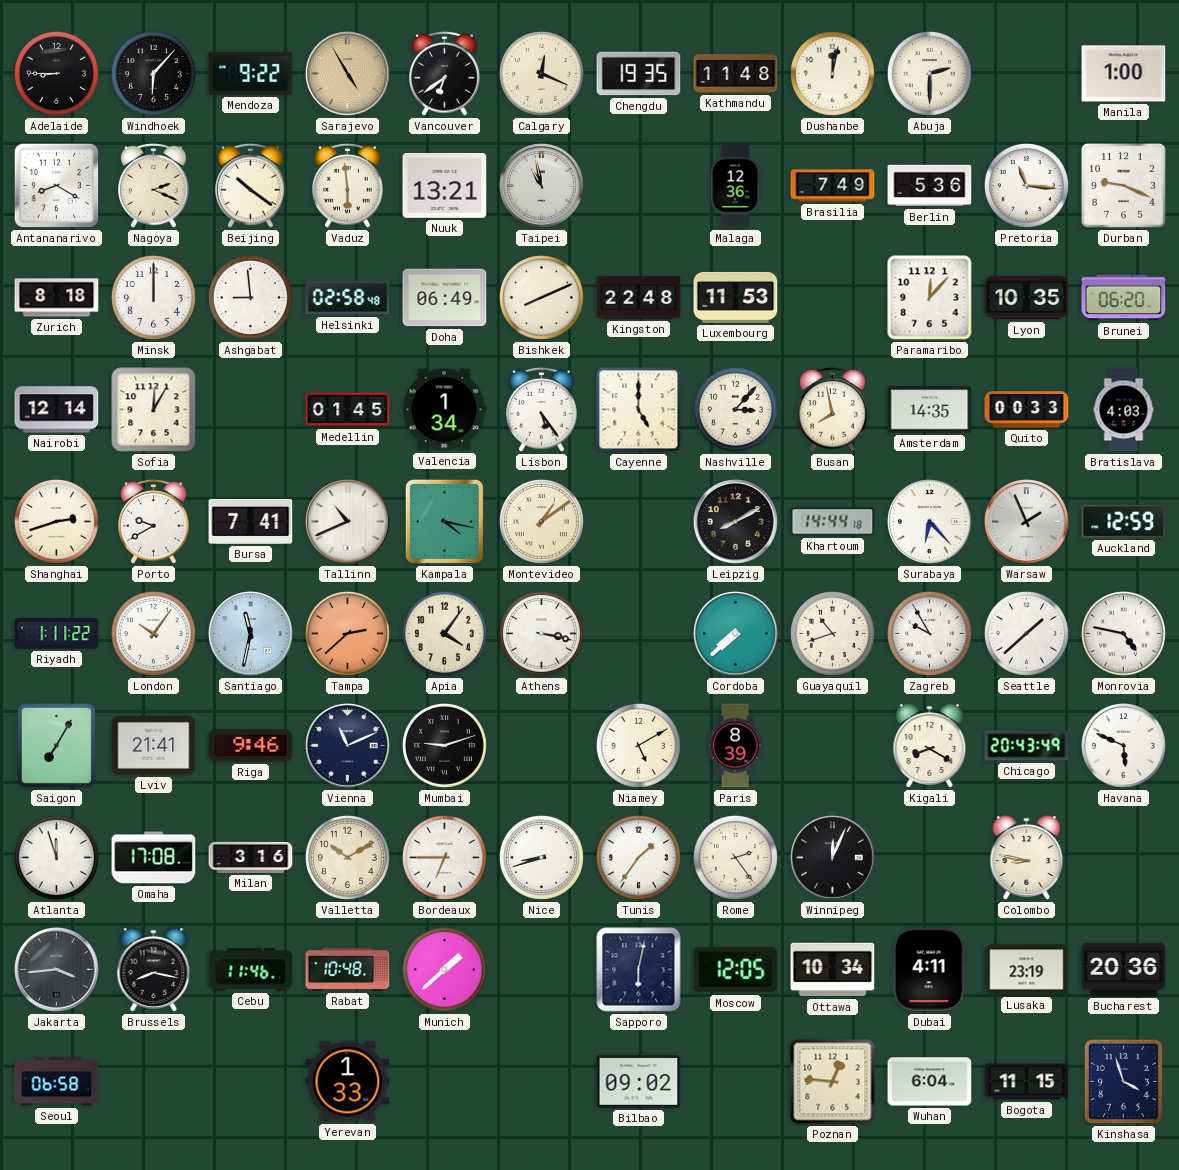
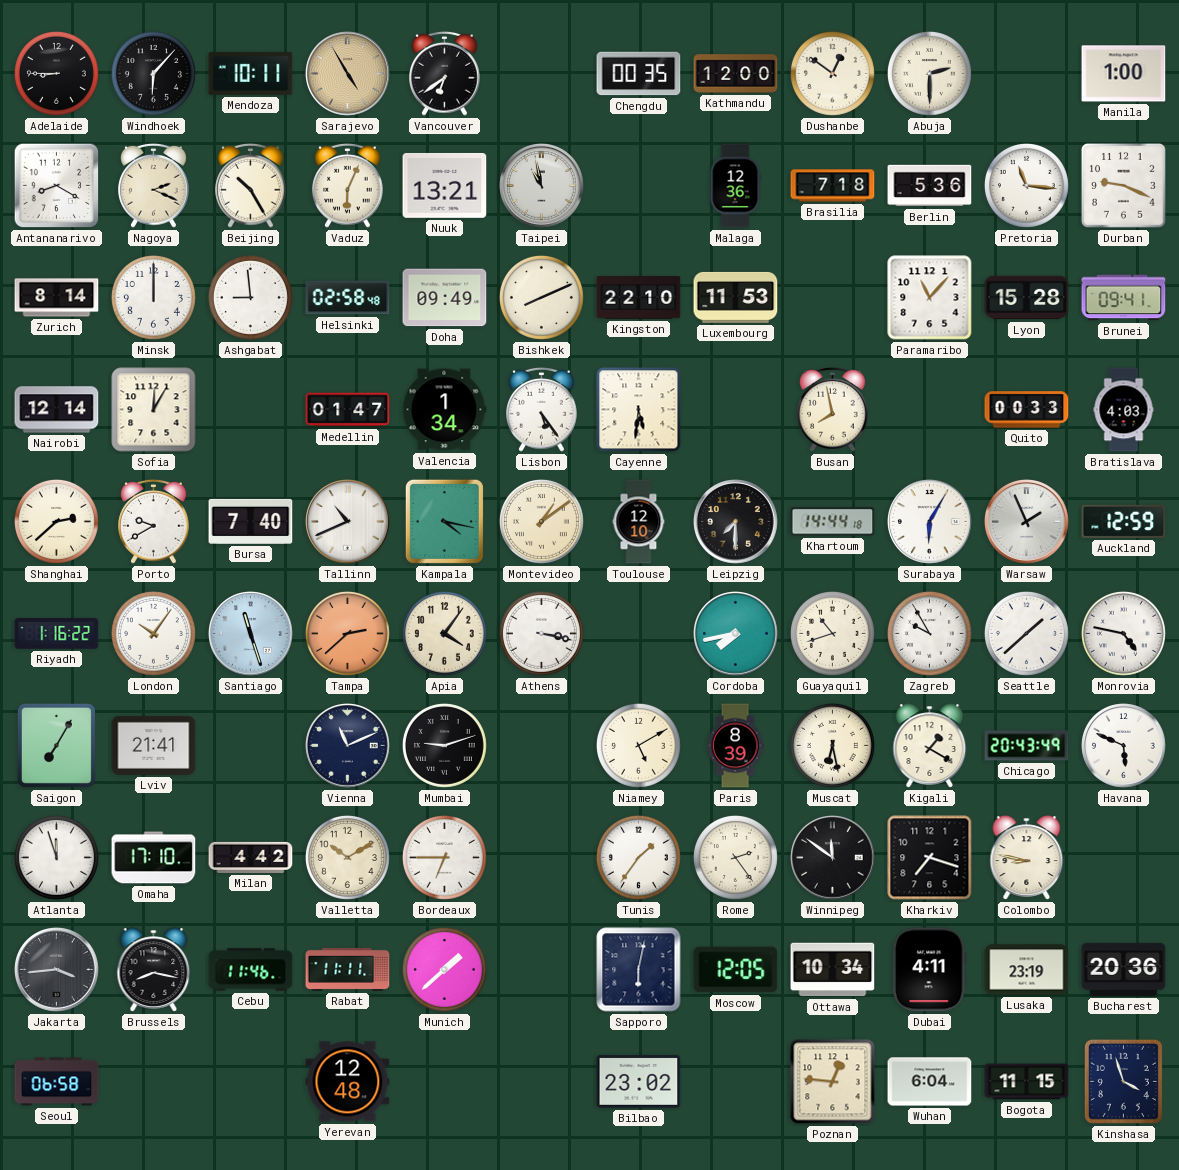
Mendoza: 9:22 -> 10:11
Calgary: 12:19 -> none
Chengdu: 19:35 -> 00:35
Kathmandu: 11:48 -> 12:00
Dushanbe: 12:02 -> 12:51
Beijing: 10:21 -> 10:25
Vaduz: 5:59 -> 6:04
Brasilia: 7:49 -> 7:18
Zurich: 8:18 -> 8:14
Doha: 06:49 -> 09:49
Kingston: 22:48 -> 22:10
Paramaribo: 12:07 -> 11:07
Lyon: 10:35 -> 15:28
Brunei: 06:20 -> 09:41
Medellin: 01:45 -> 01:47
Cayenne: 5:00 -> 5:31
Nashville: 3:07 -> none
Amsterdam: 14:35 -> none
Shanghai: 2:42 -> 2:38
Bursa: 7:41 -> 7:40
Toulouse: none -> 12:10
Leipzig: 8:10 -> 7:30
Surabaya: 6:23 -> 6:05
Riyadh: 1:11 -> 1:16
Santiago: 11:32 -> 11:27
Cordoba: 7:38 -> 7:43
Riga: 9:46 -> none
Muscat: none -> 6:28
Kigali: 8:20 -> 1:20
Omaha: 17:08 -> 17:10
Milan: 3:16 -> 4:42
Nice: 8:42 -> none
Winnipeg: 12:04 -> 11:51
Kharkiv: none -> 7:18
Rabat: 10:48 -> 11:11
Yerevan: 1:33 -> 12:48
Bilbao: 09:02 -> 23:02
